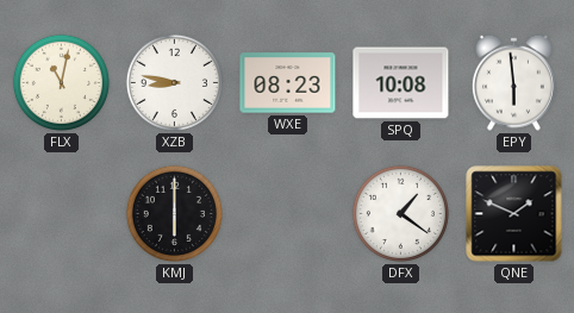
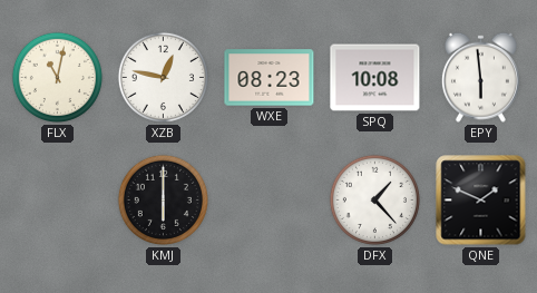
XZB: 8:47 -> 12:47
DFX: 1:21 -> 1:23
